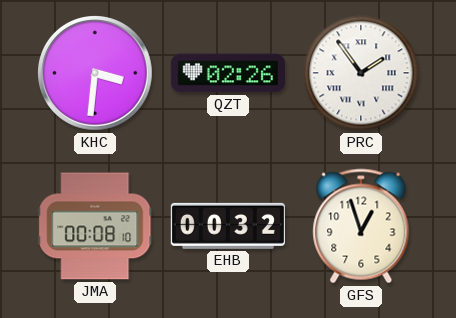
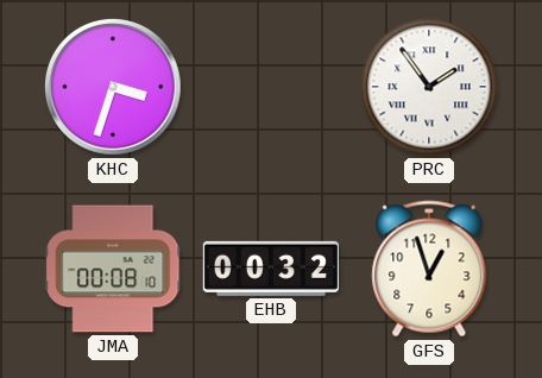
KHC: 3:31 -> 3:33
QZT: 02:26 -> none
